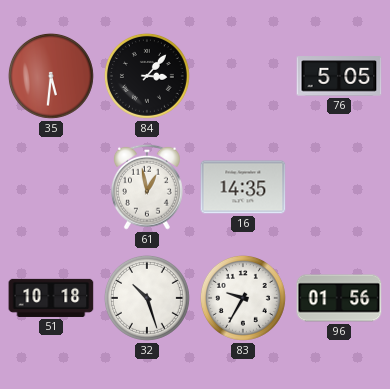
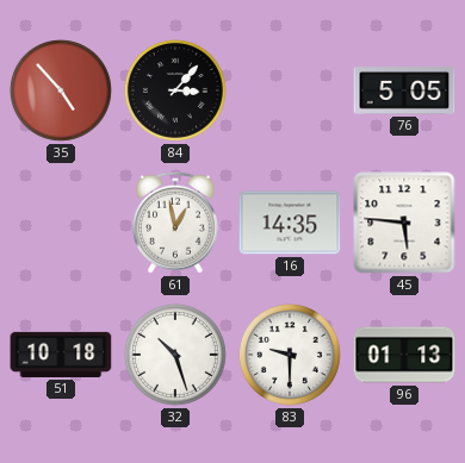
35: 5:31 -> 4:53
45: none -> 5:46
83: 9:35 -> 9:30
96: 01:56 -> 01:13
